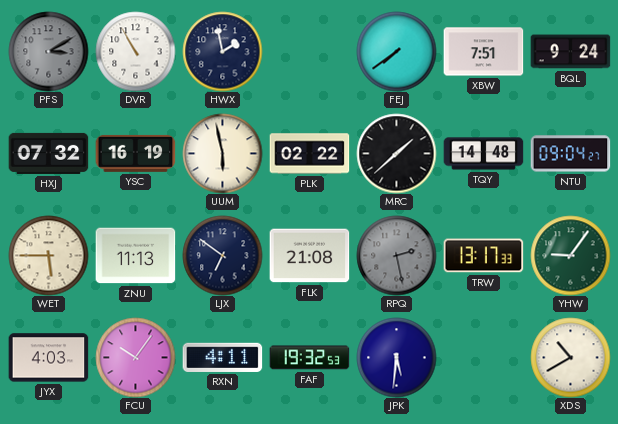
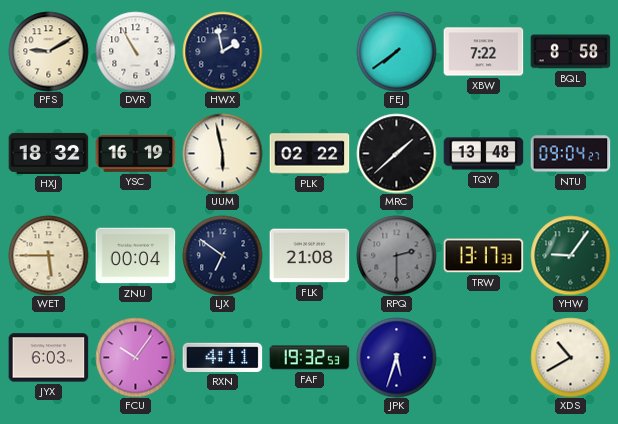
PFS: 3:10 -> 9:10
PFS dial: grey -> cream
XBW: 7:51 -> 7:22
BQL: 9:24 -> 8:58
HXJ: 07:32 -> 18:32
TQY: 14:48 -> 13:48
ZNU: 11:13 -> 00:04
RPQ: 2:28 -> 2:30
JYX: 4:03 -> 6:03
JPK: 5:31 -> 5:33
